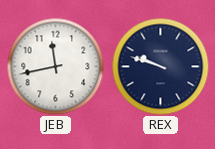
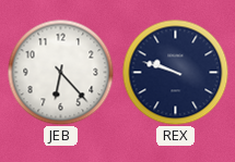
JEB: 11:43 -> 6:23
